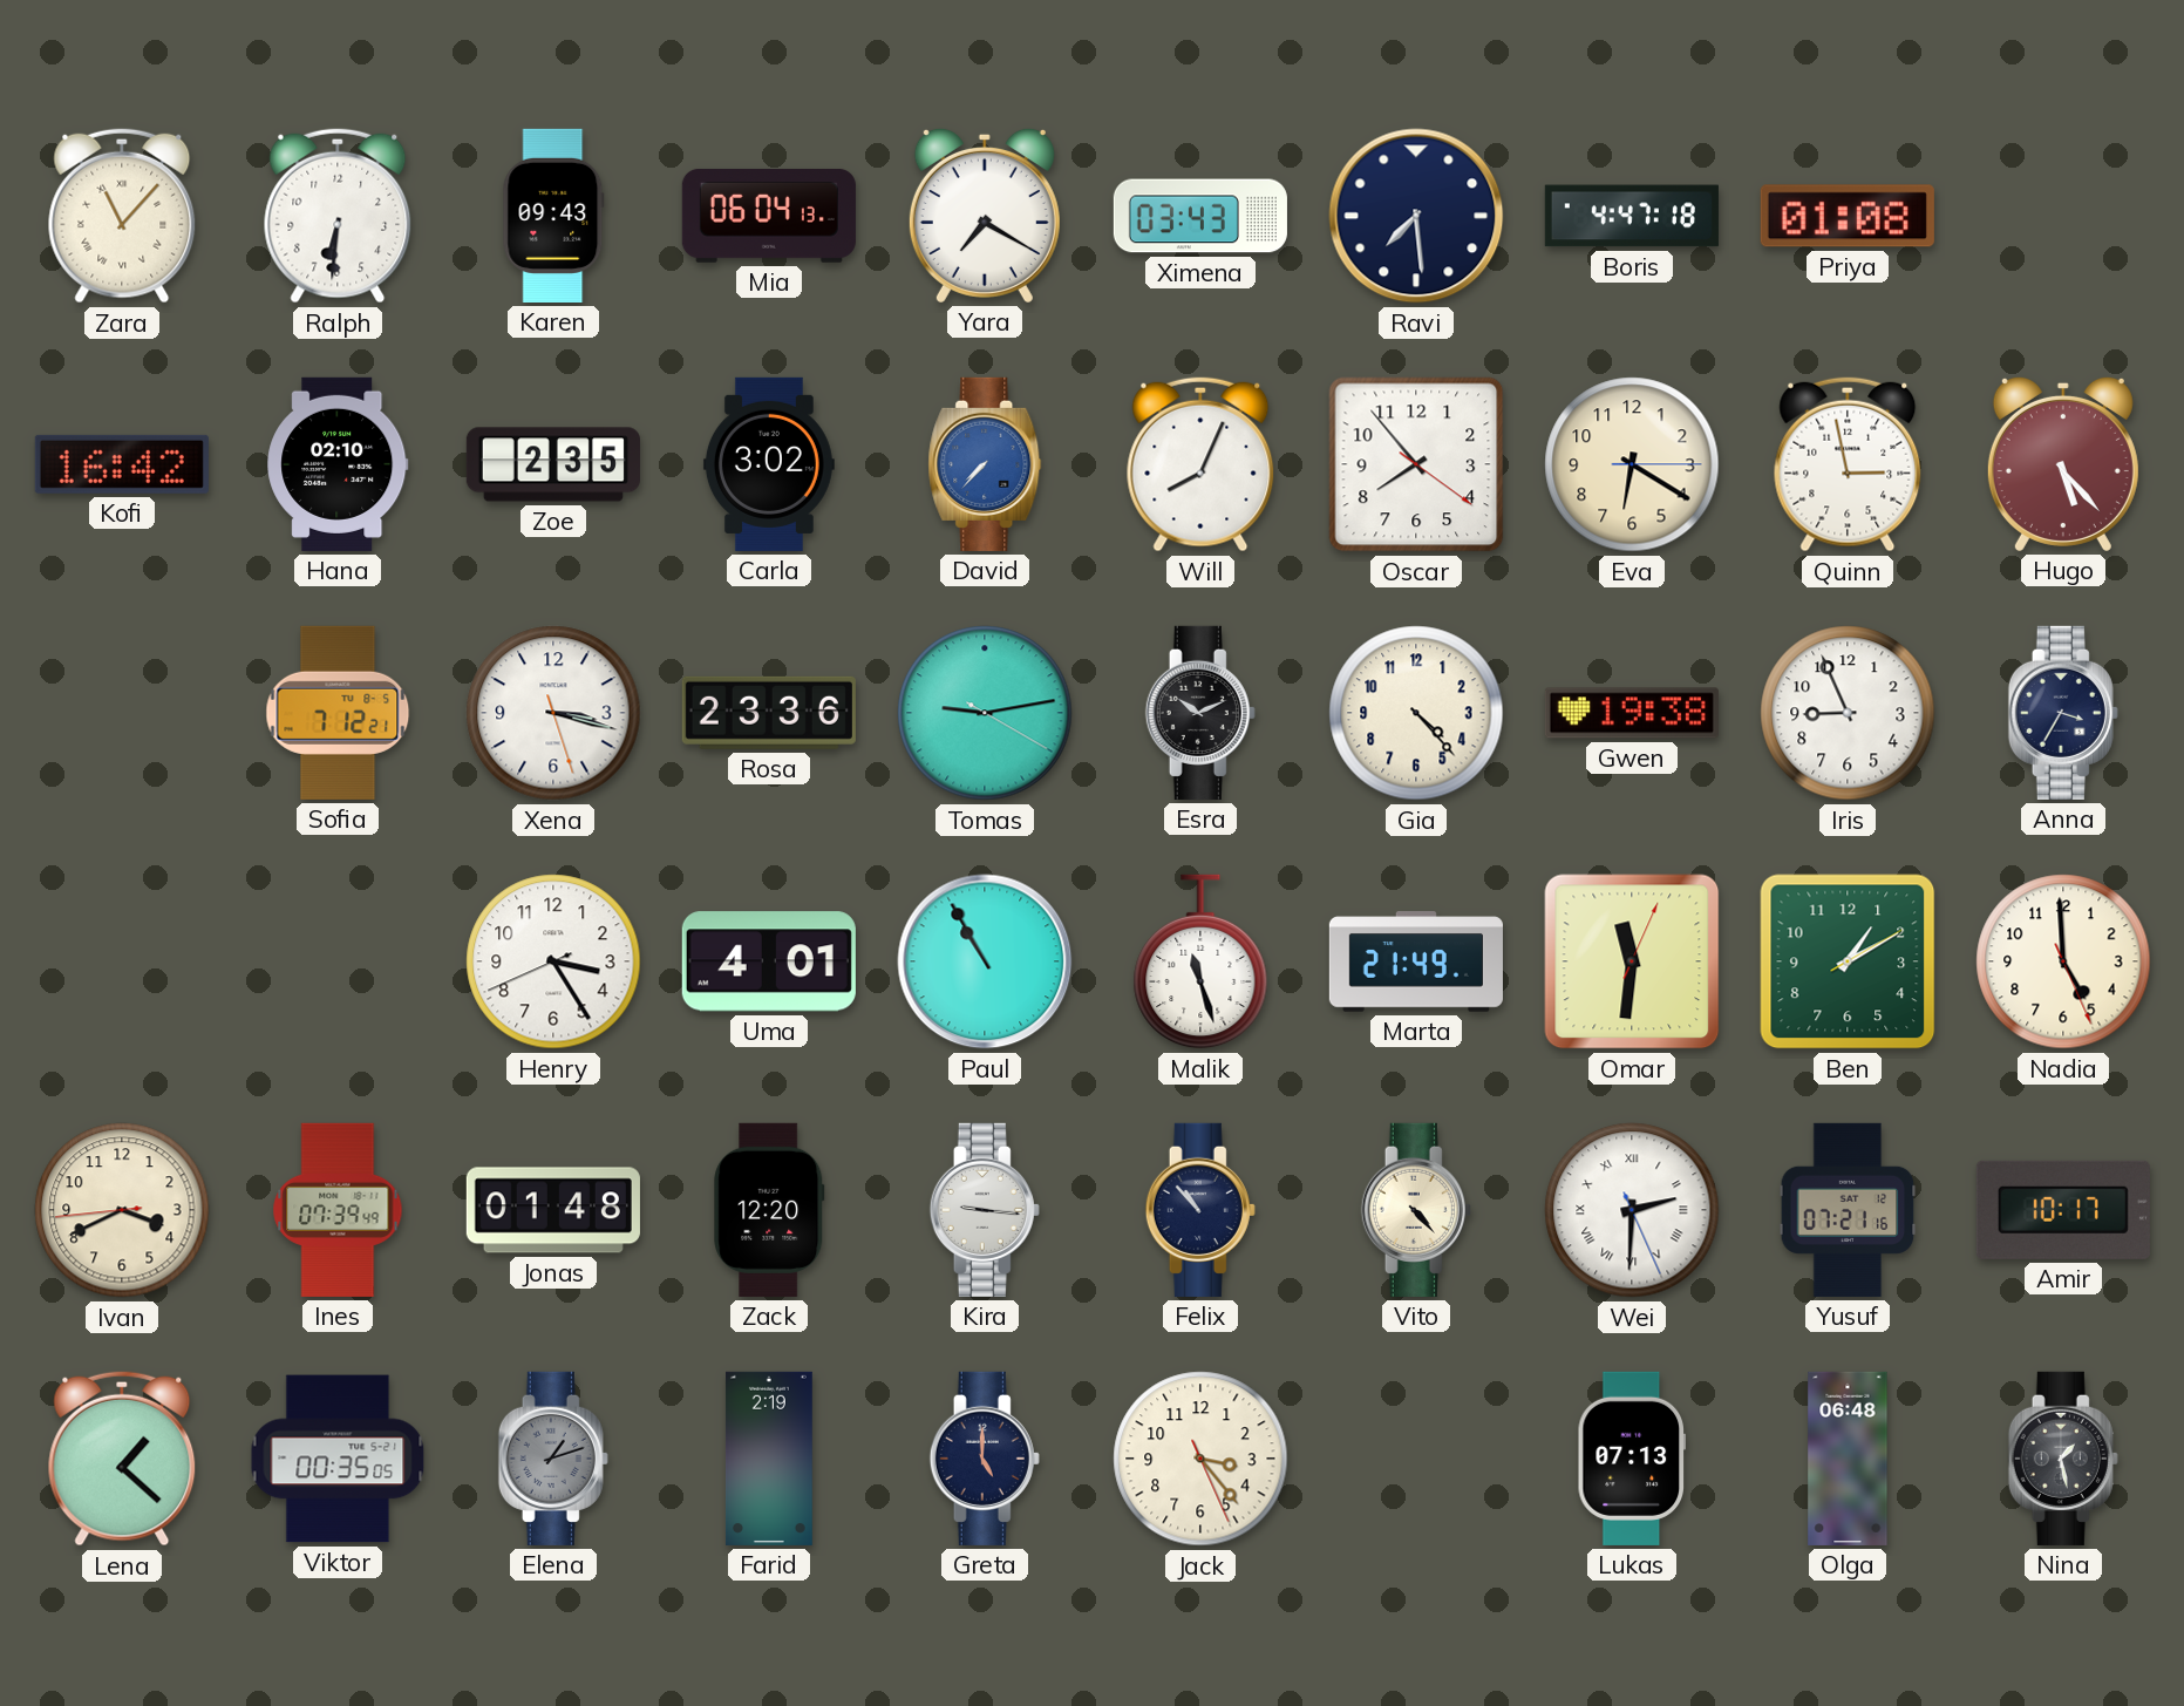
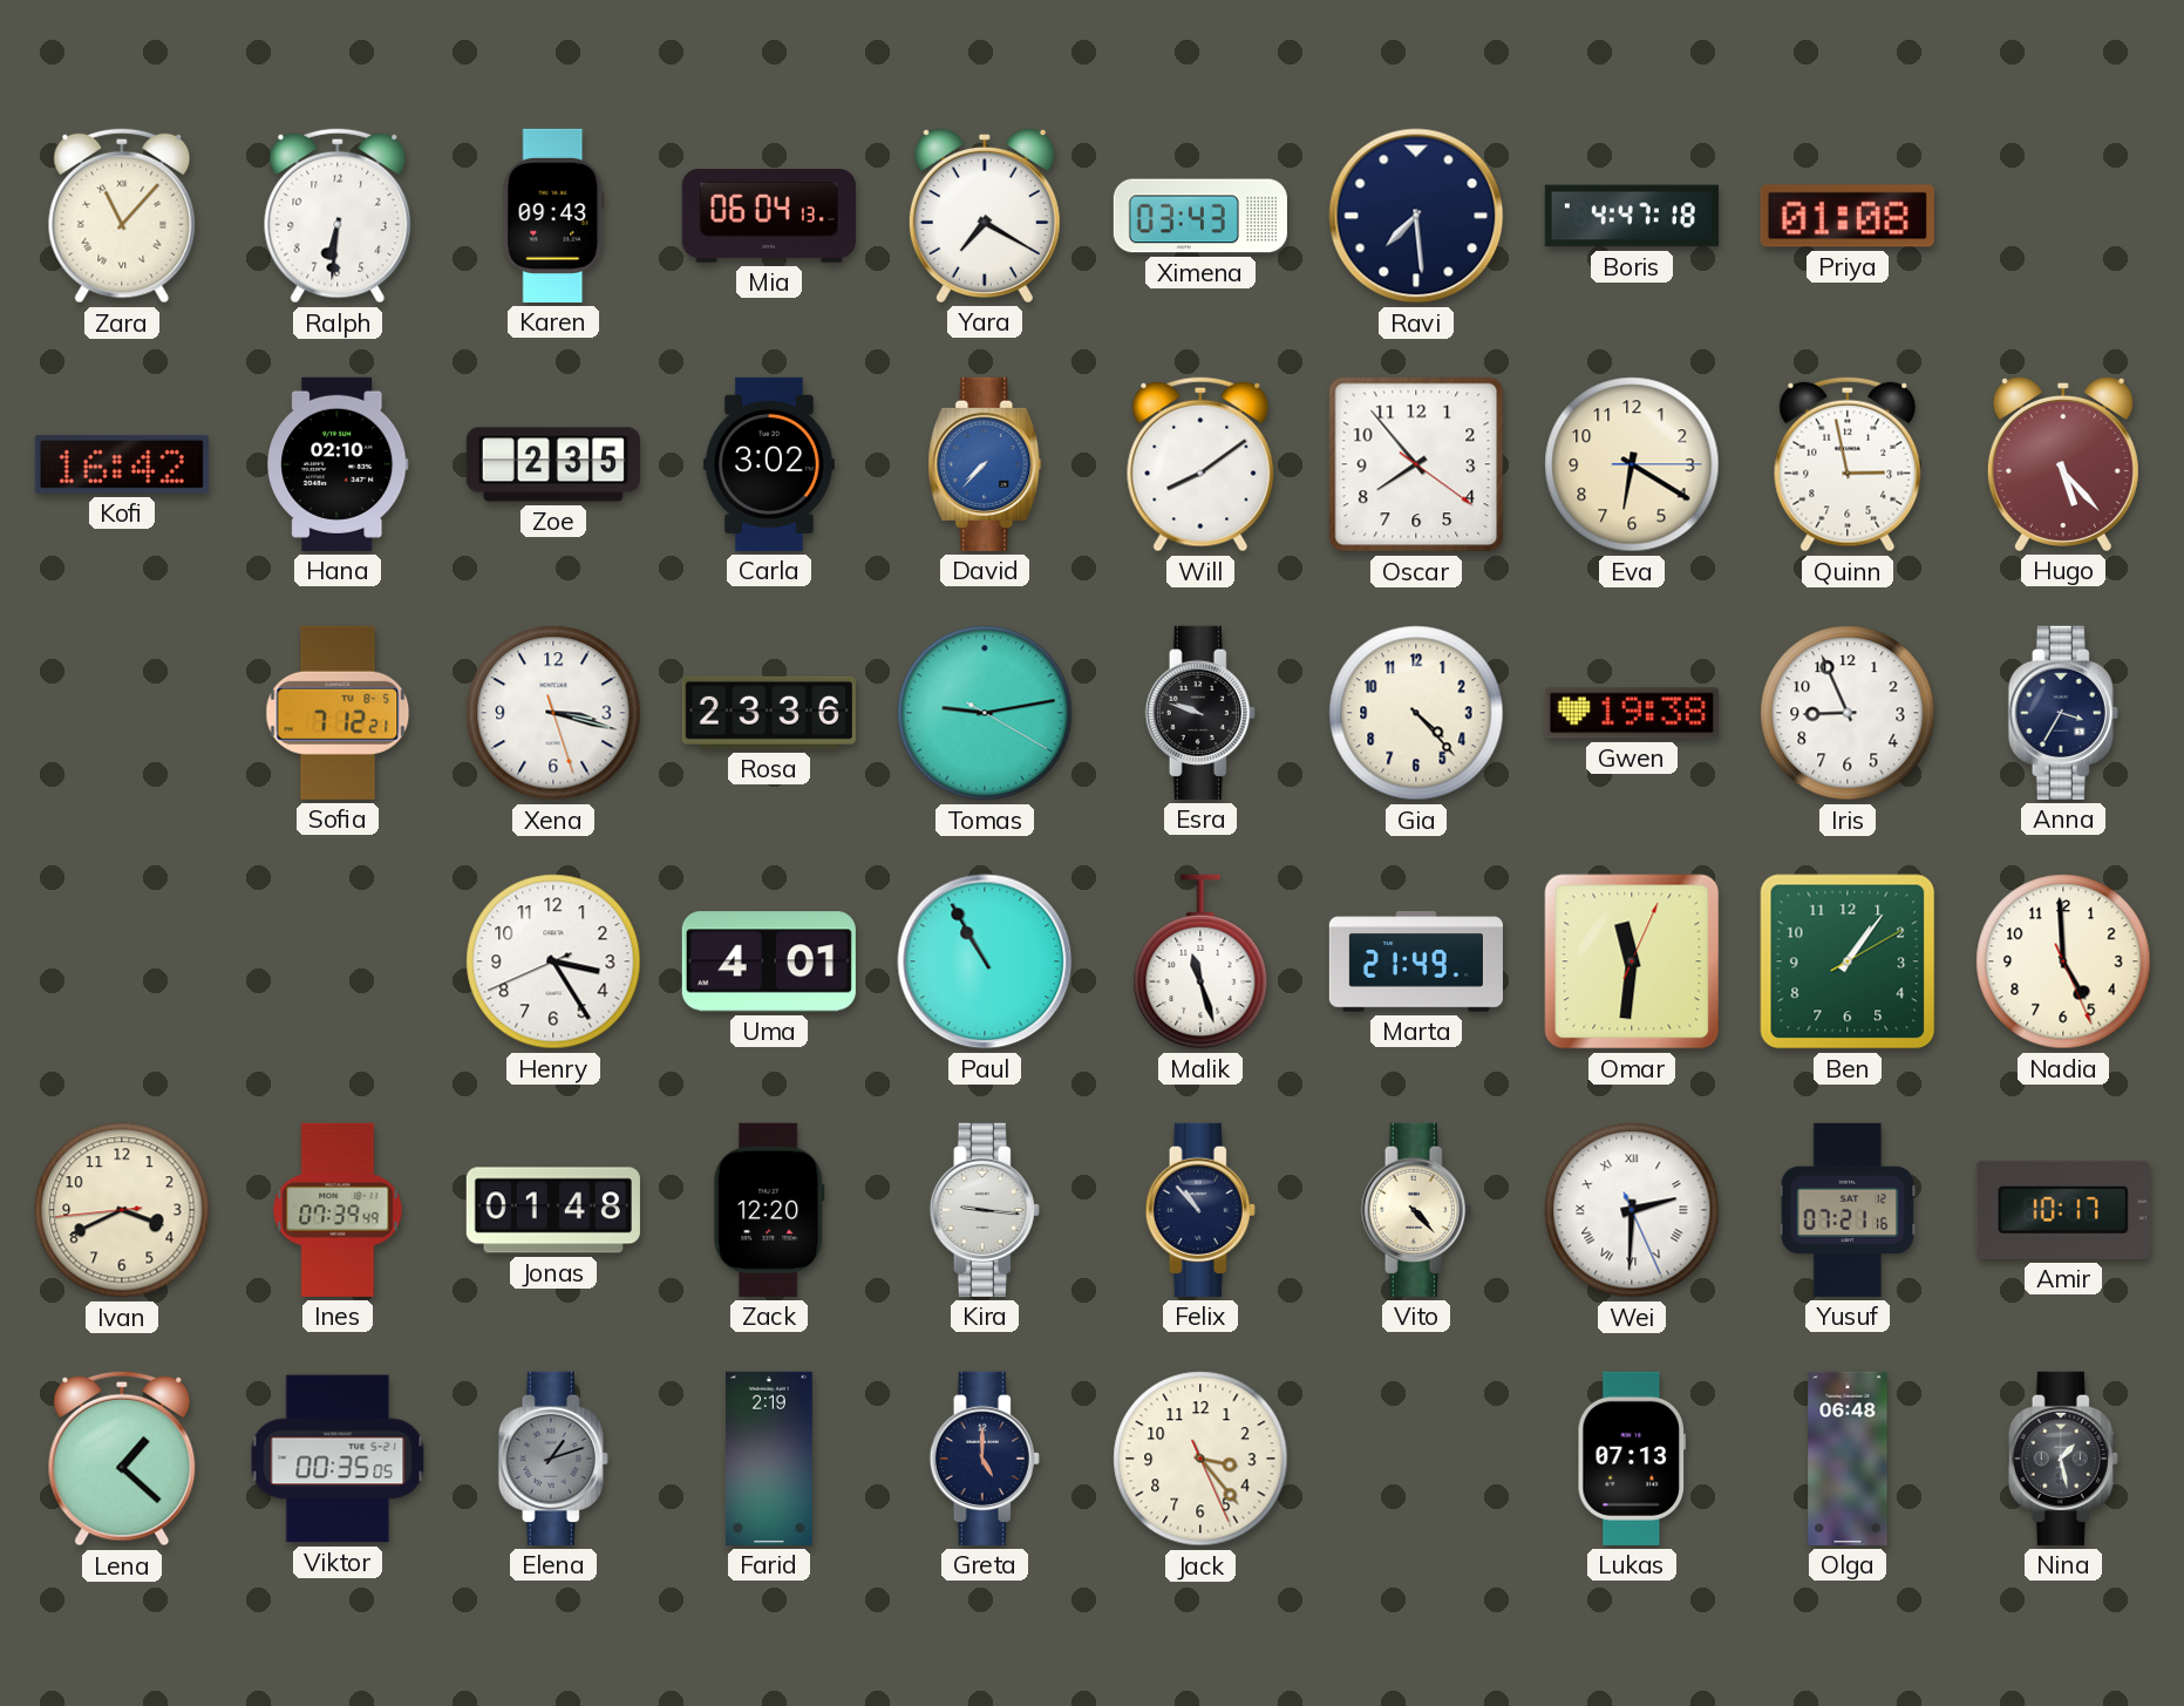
Will: 8:04 -> 8:09
Esra: 10:11 -> 9:48
Ben: 1:10 -> 1:06
